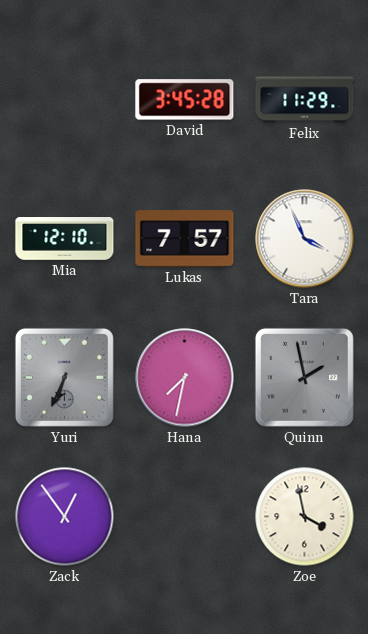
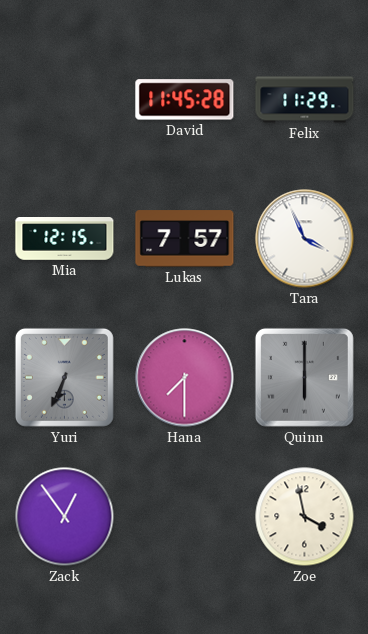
David: 3:45 -> 11:45
Mia: 12:10 -> 12:15
Hana: 7:32 -> 7:30
Quinn: 1:58 -> 6:00
